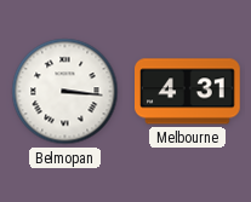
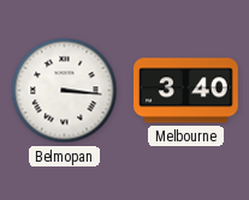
Melbourne: 4:31 -> 3:40
